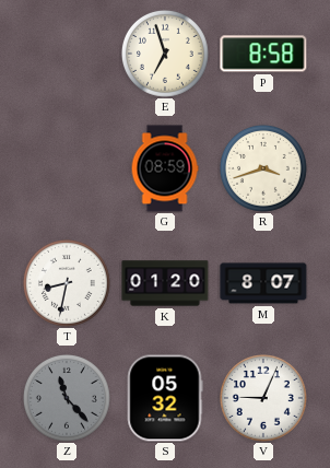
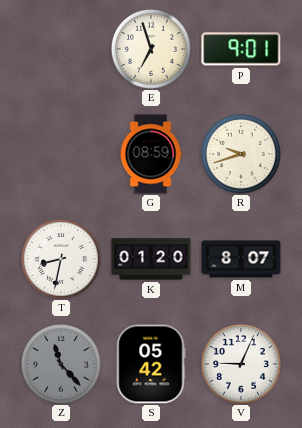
P: 8:58 -> 9:01
R: 3:42 -> 9:42
S: 05:32 -> 05:42
